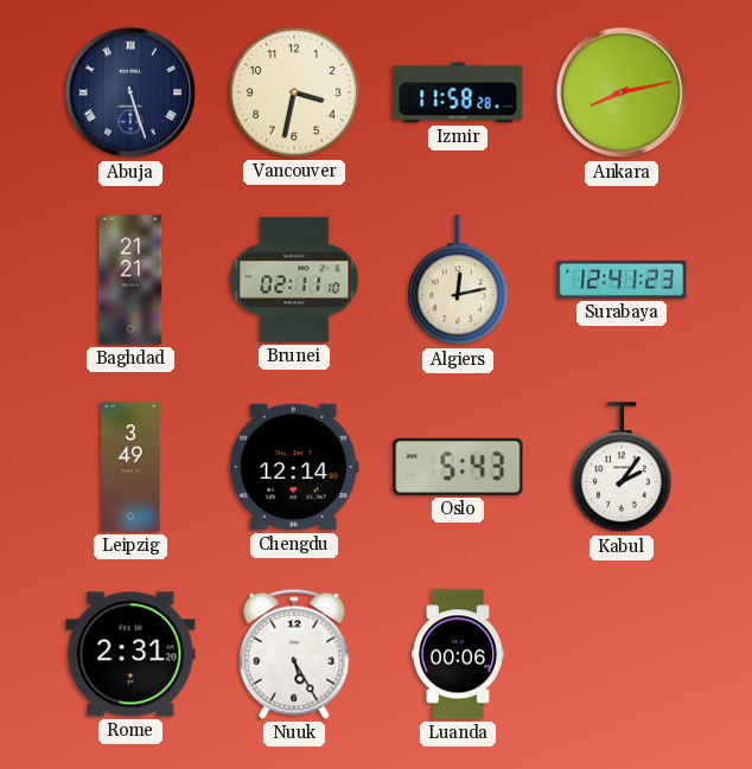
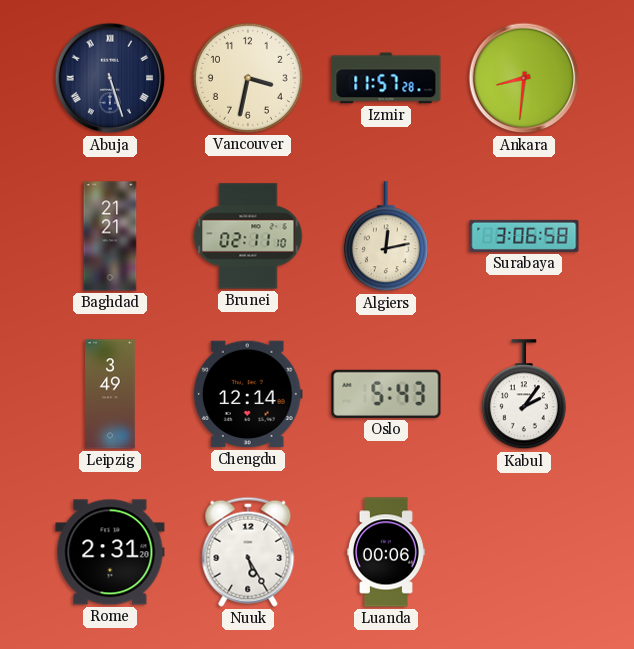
Izmir: 11:58 -> 11:57
Ankara: 8:13 -> 8:31
Surabaya: 12:41 -> 3:06
